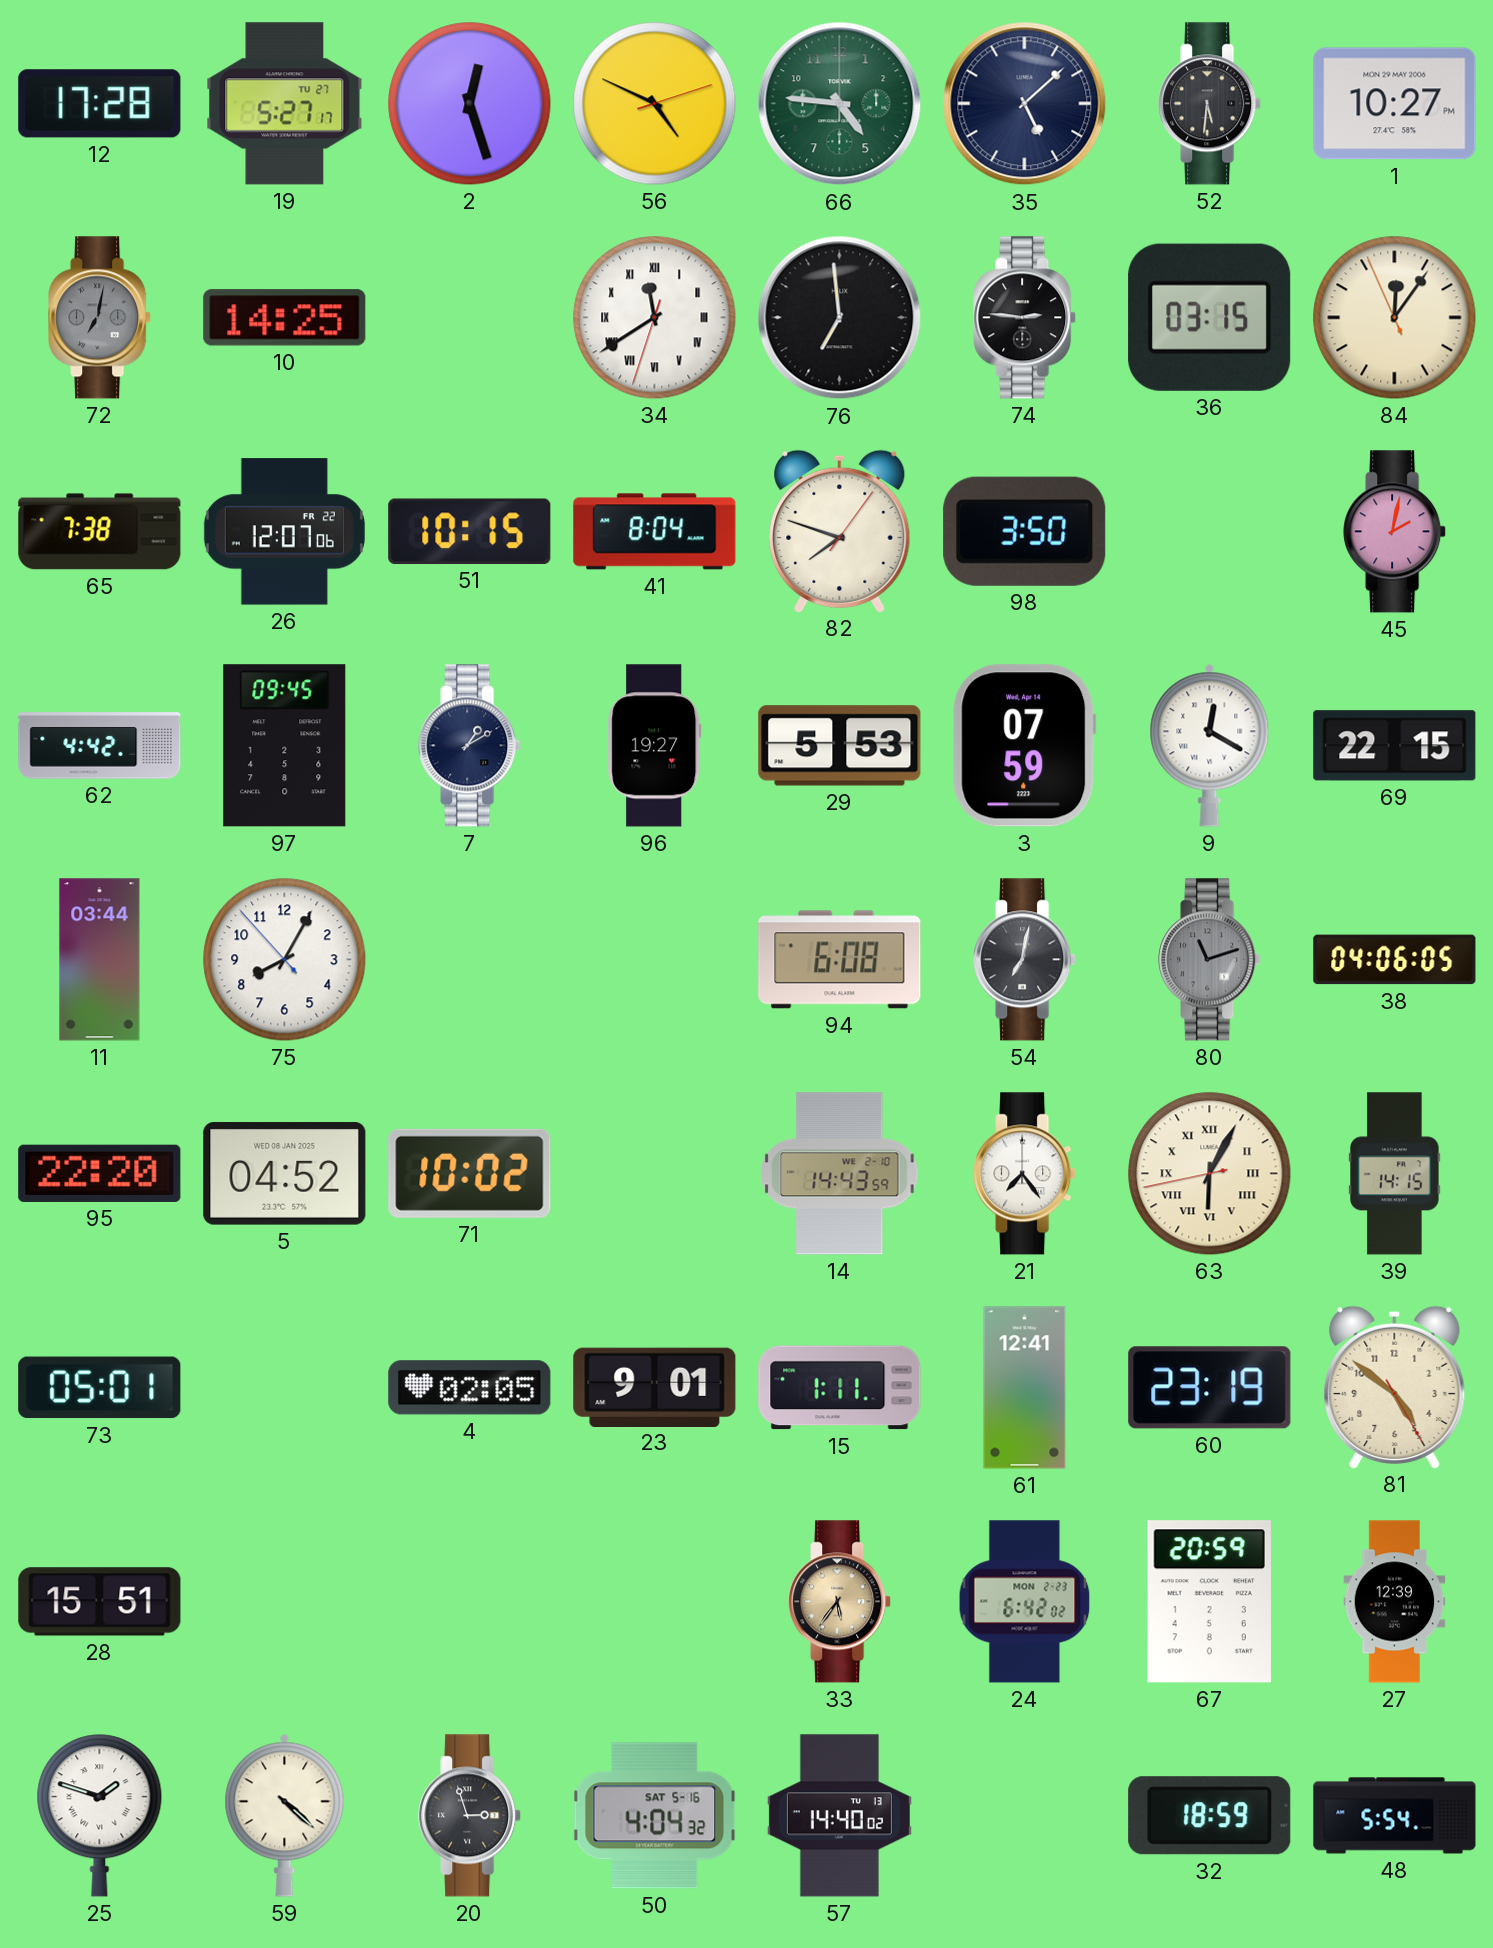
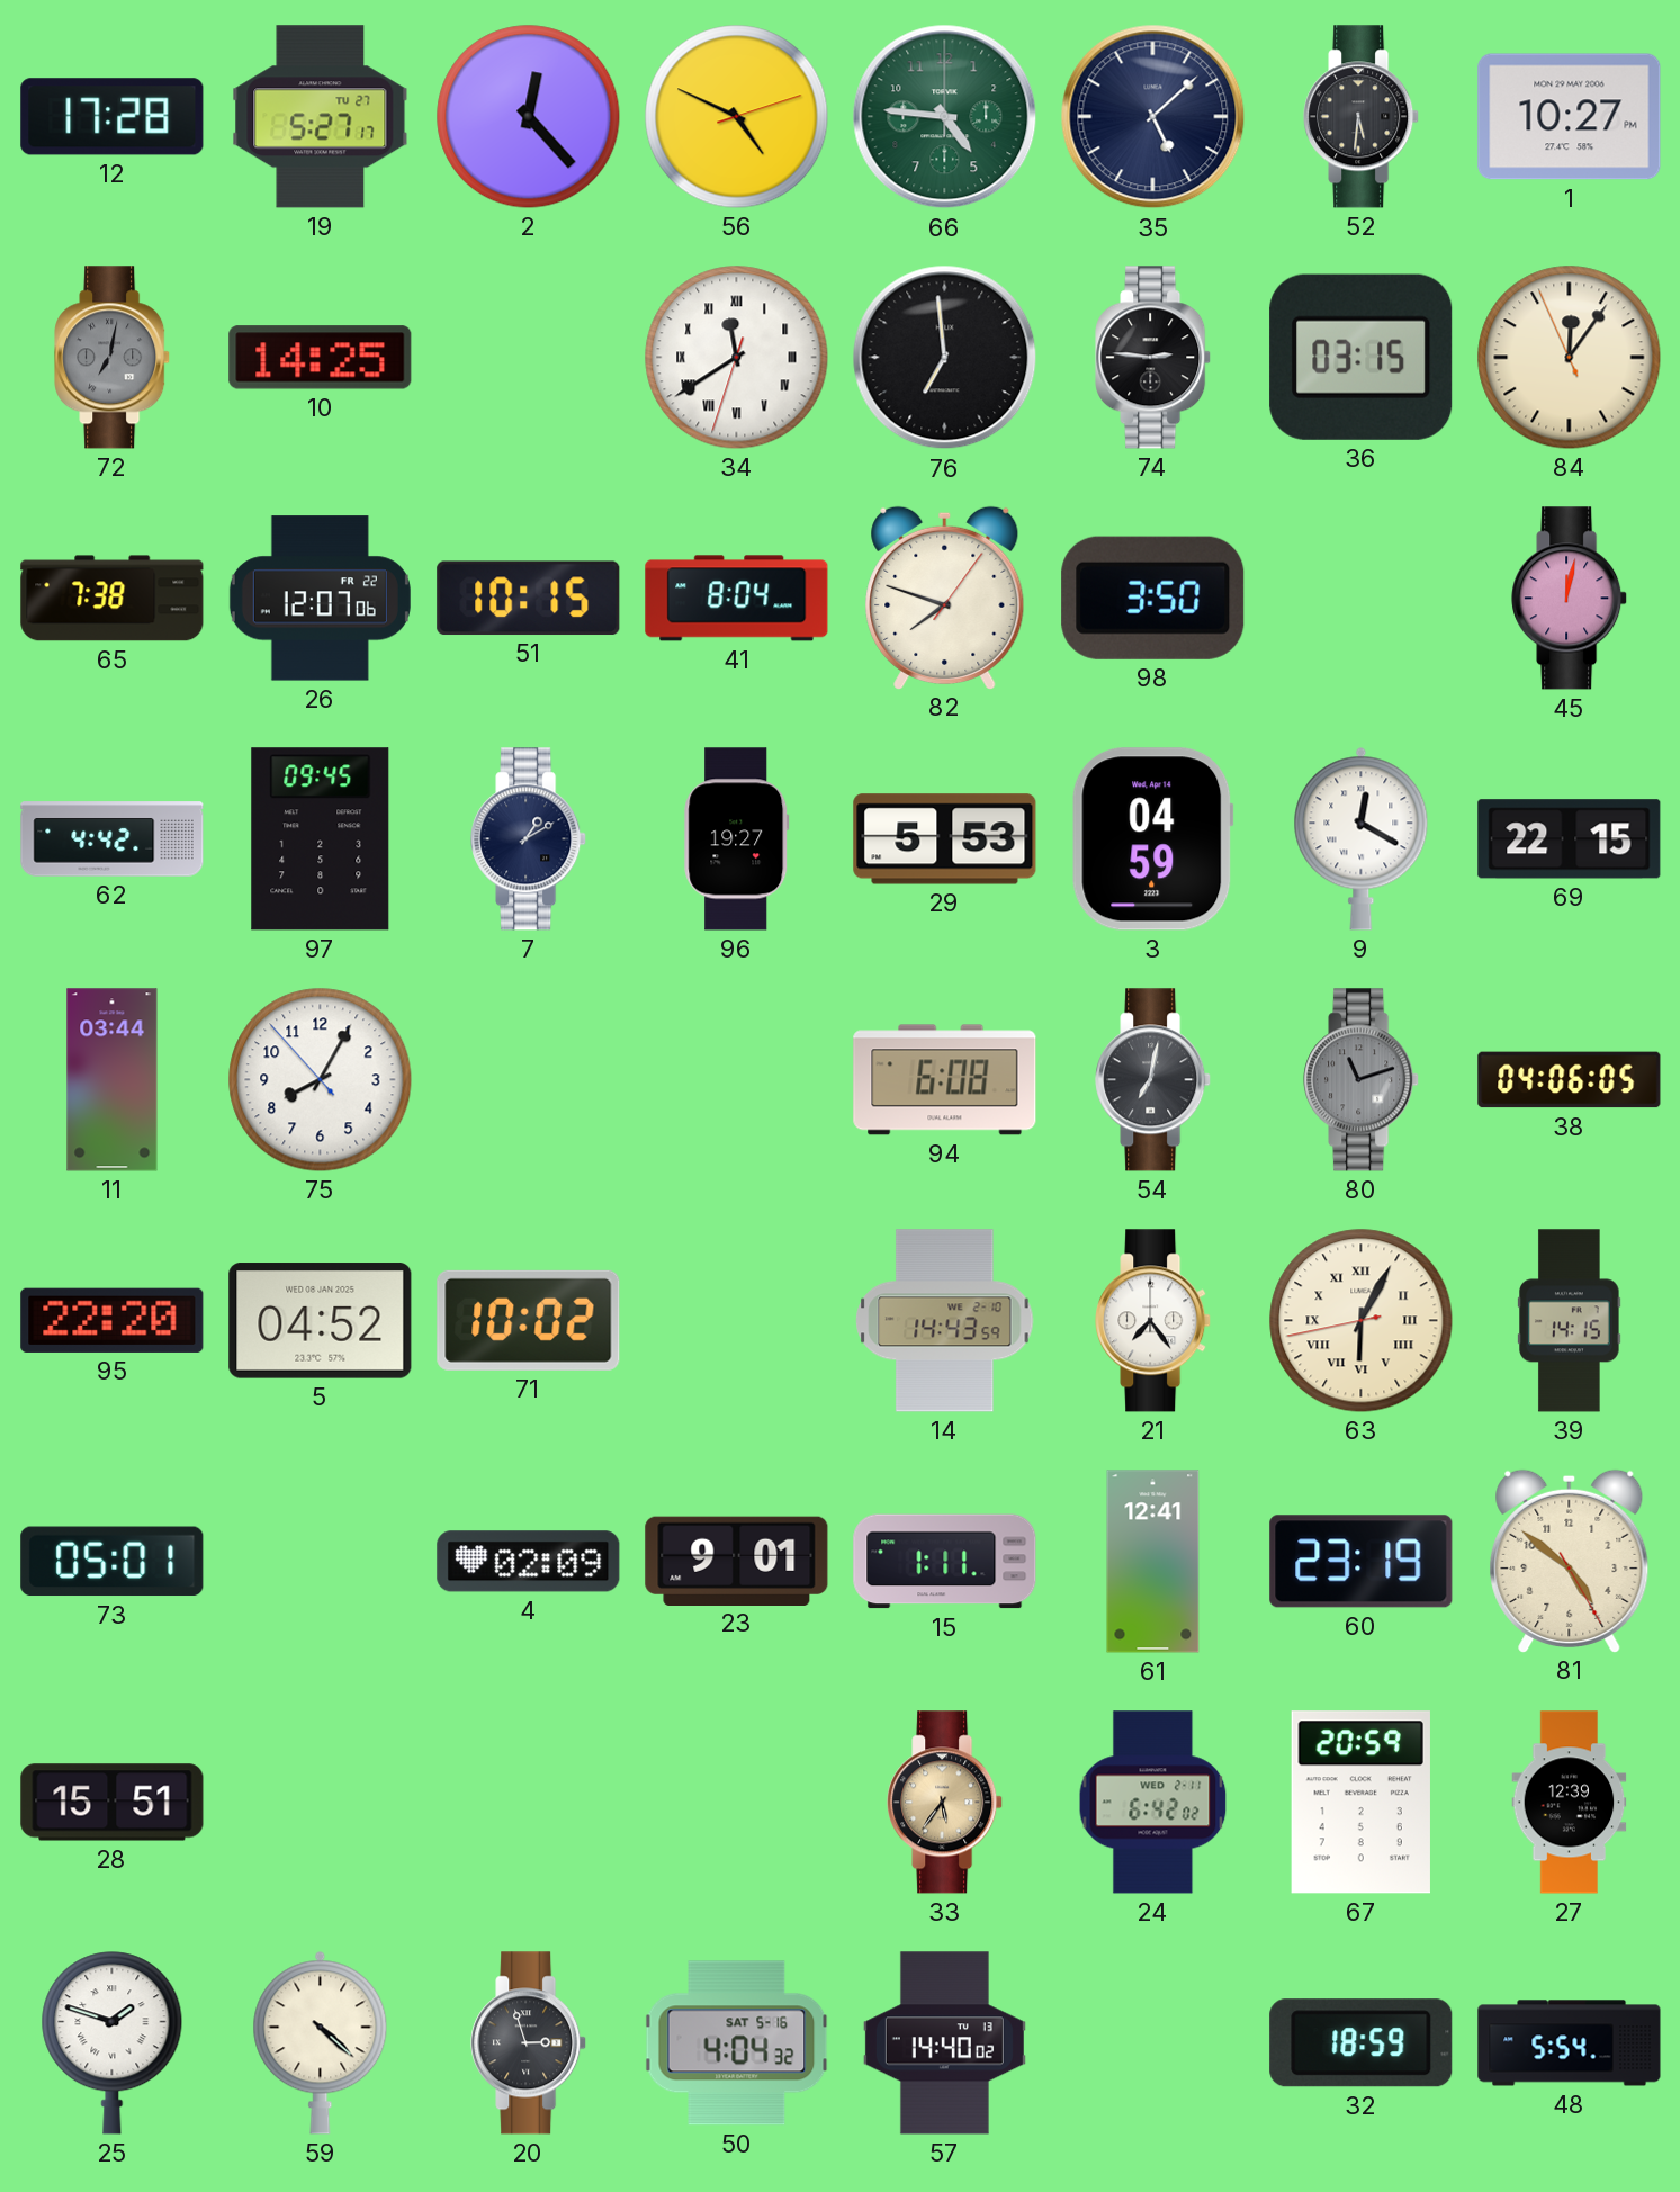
2: 12:27 -> 12:23
45: 2:02 -> 12:02
3: 07:59 -> 04:59
4: 02:05 -> 02:09
24 date: MON 2-23 -> WED 2-11
